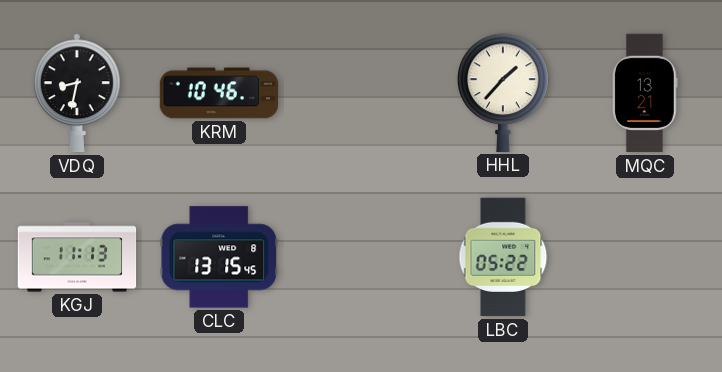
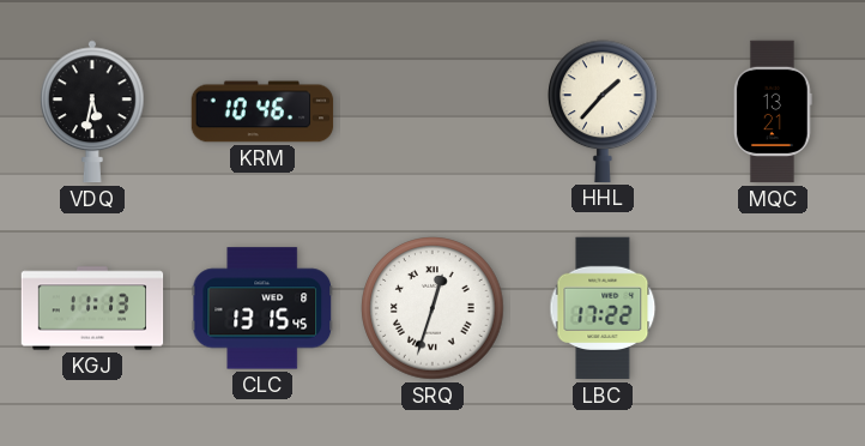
VDQ: 8:32 -> 5:32
SRQ: none -> 12:33
LBC: 05:22 -> 17:22
